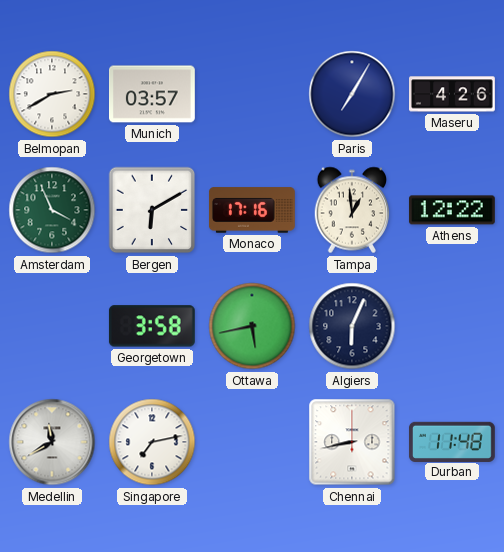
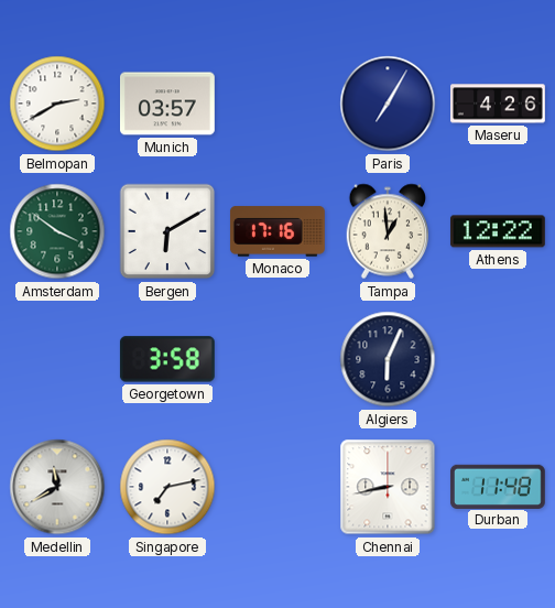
Amsterdam: 3:56 -> 3:51
Ottawa: 5:43 -> none
